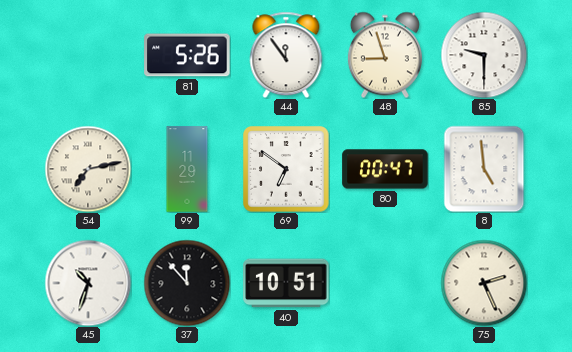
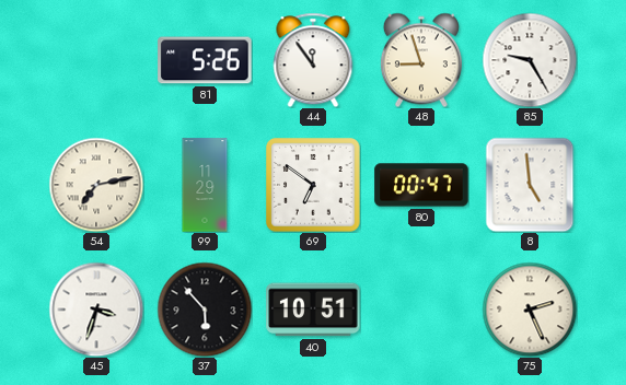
85: 9:30 -> 9:25
45: 10:33 -> 3:33
37: 11:53 -> 5:53
